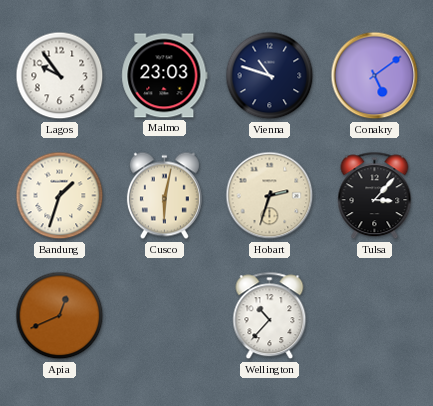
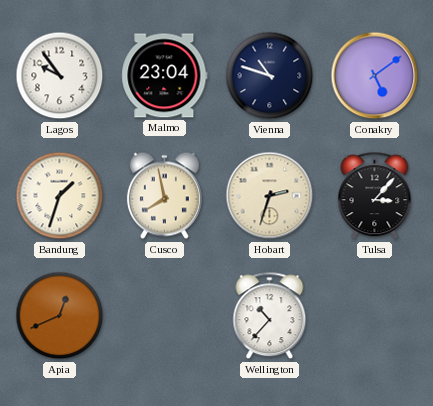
Malmo: 23:03 -> 23:04
Cusco: 6:02 -> 7:58
